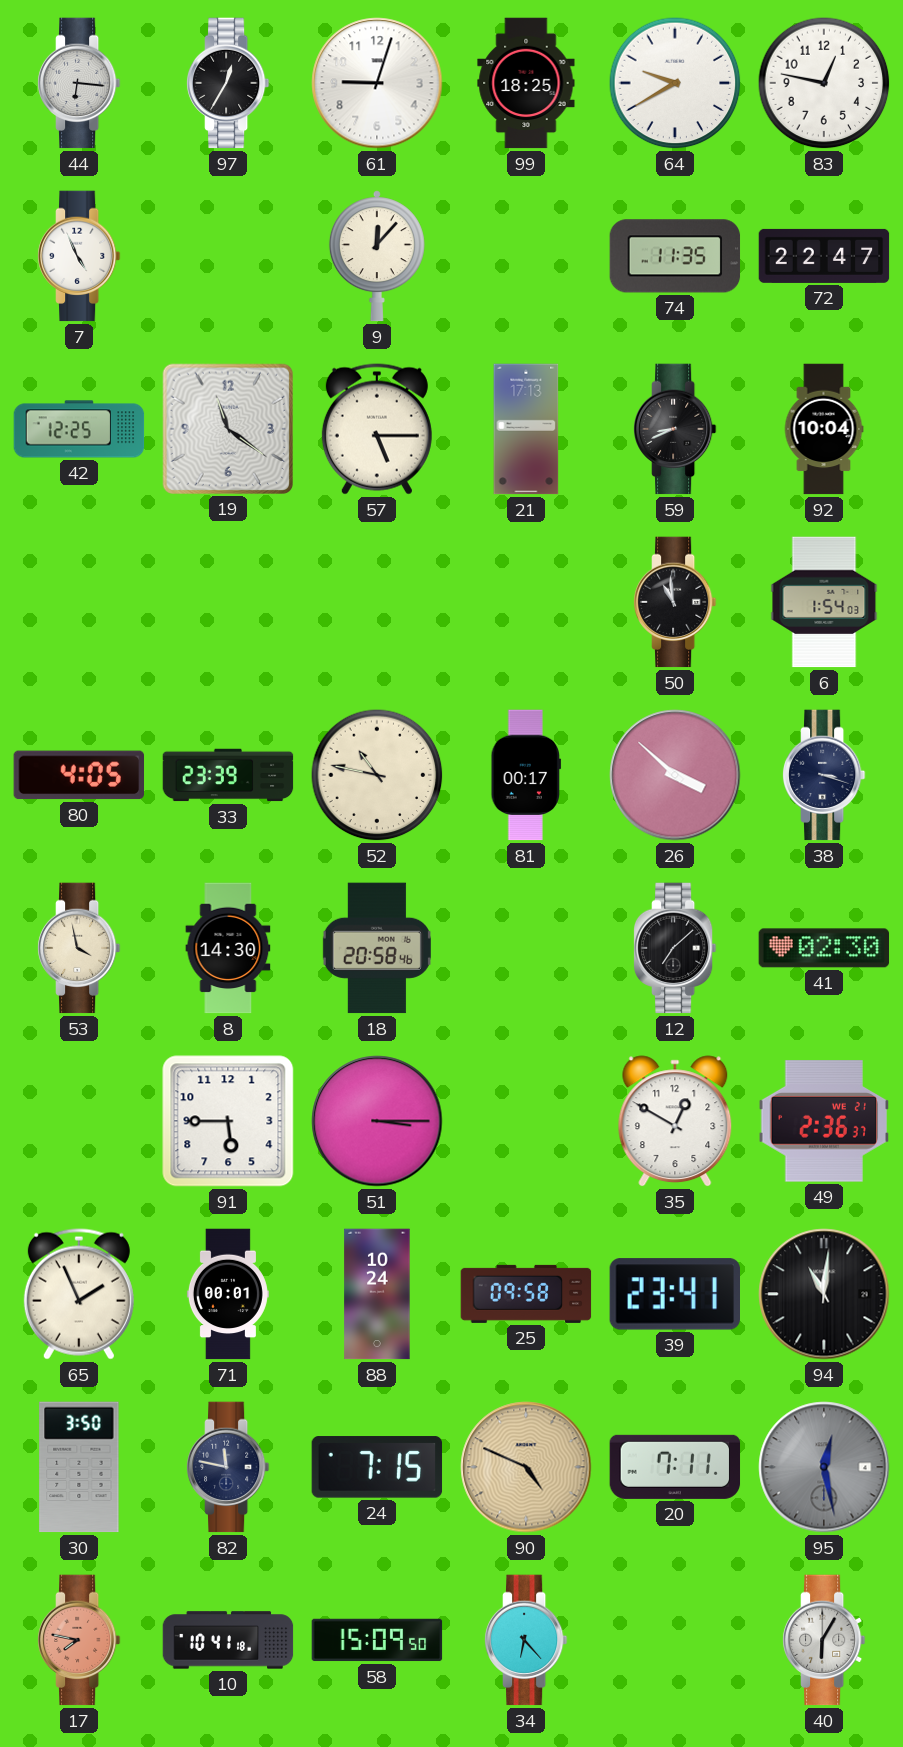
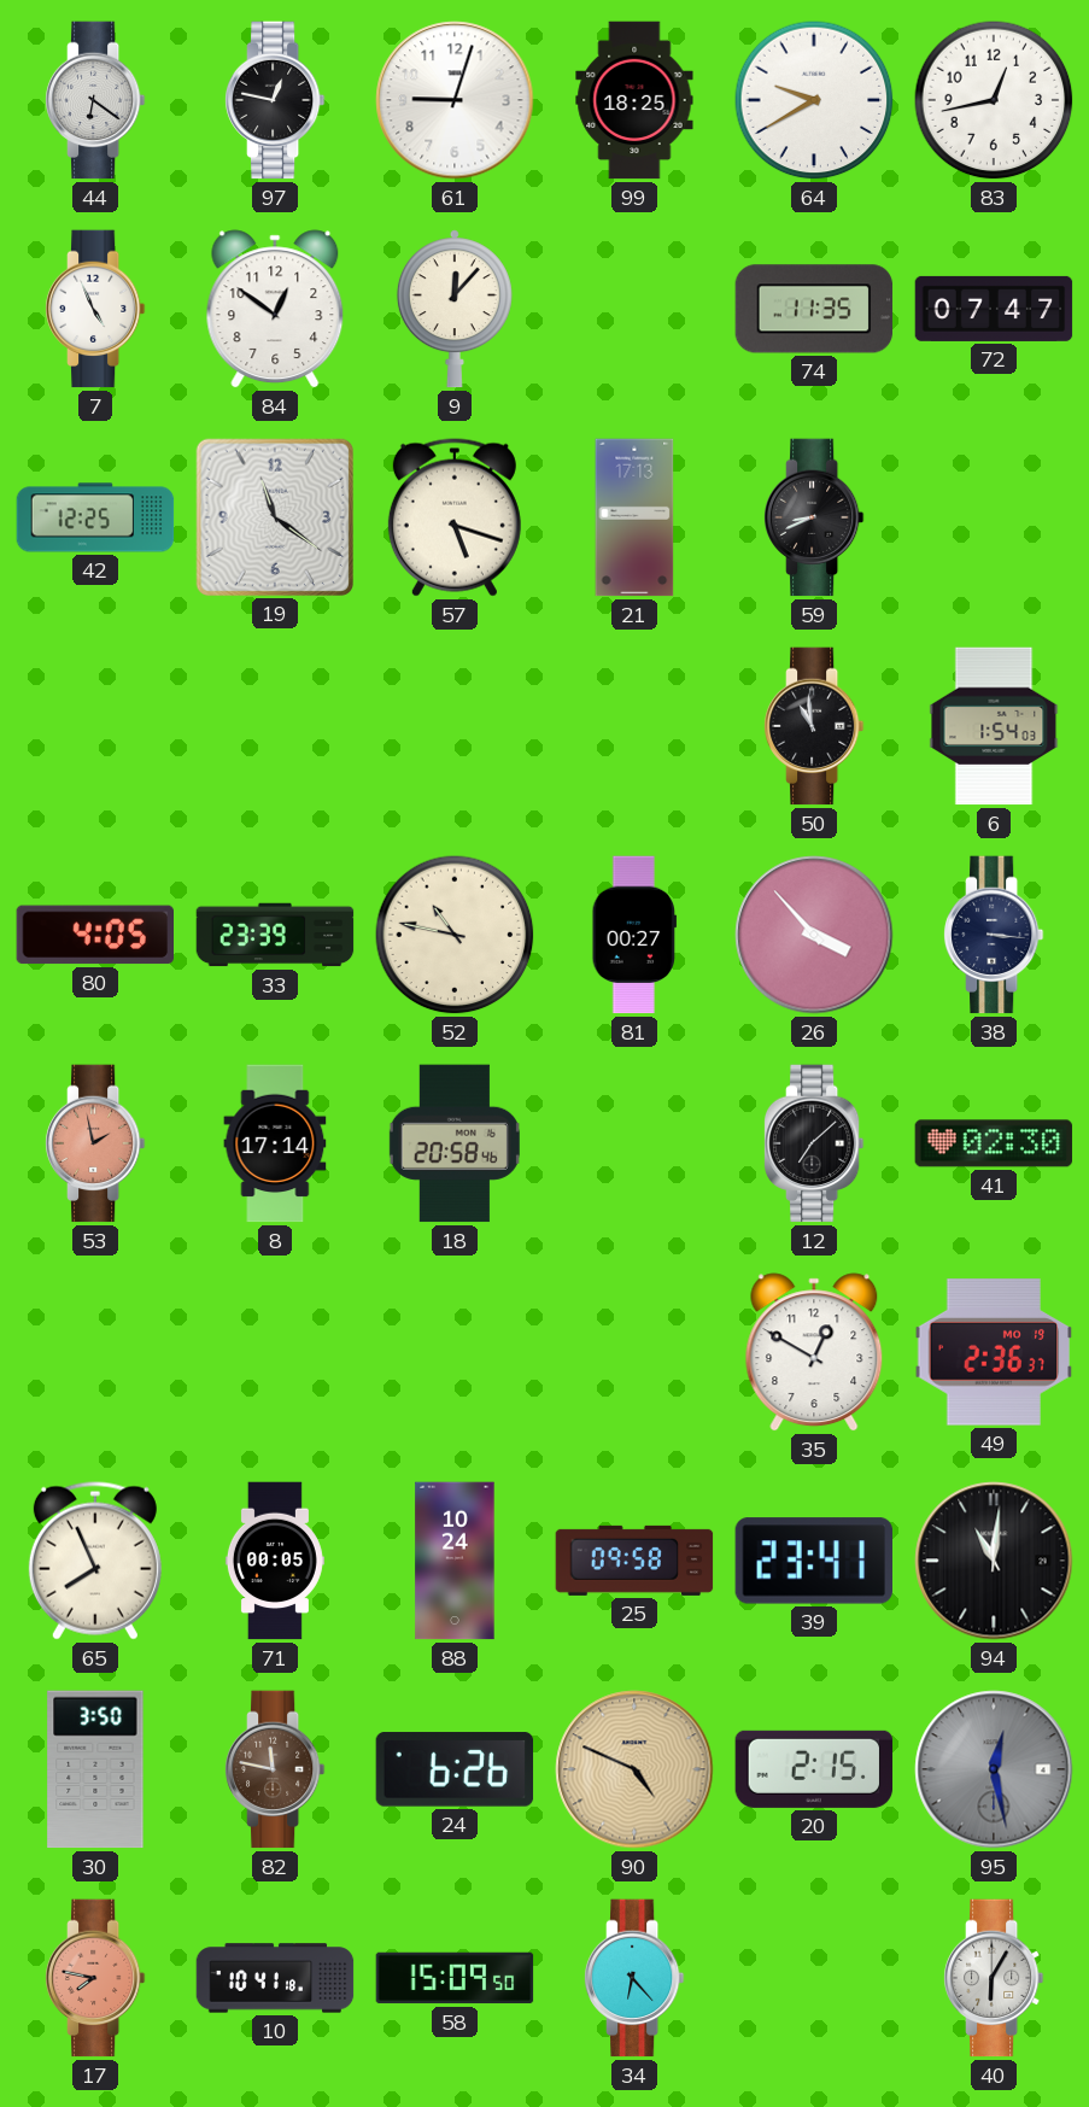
44: 6:16 -> 6:21
97: 12:35 -> 12:47
83: 12:47 -> 12:43
84: none -> 12:51
72: 22:47 -> 07:47
57: 5:15 -> 5:18
92: 10:04 -> none
81: 00:17 -> 00:27
26: 3:52 -> 3:53
38: 3:18 -> 3:16
53: 3:58 -> 1:58
53 dial: cream -> salmon
8: 14:30 -> 17:14
91: 5:45 -> none
51: 3:15 -> none
49 date: WE 21 -> MO 19
65: 1:56 -> 7:56
71: 00:01 -> 00:05
82 dial: navy -> brown
24: 7:15 -> 6:26
20: 7:11 -> 2:15
